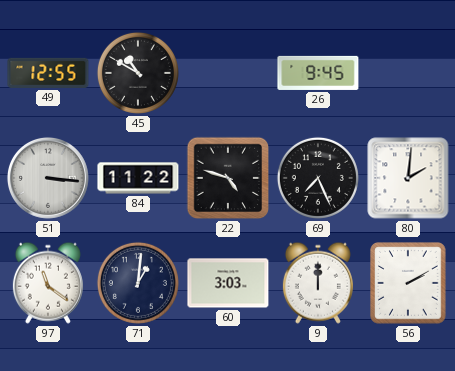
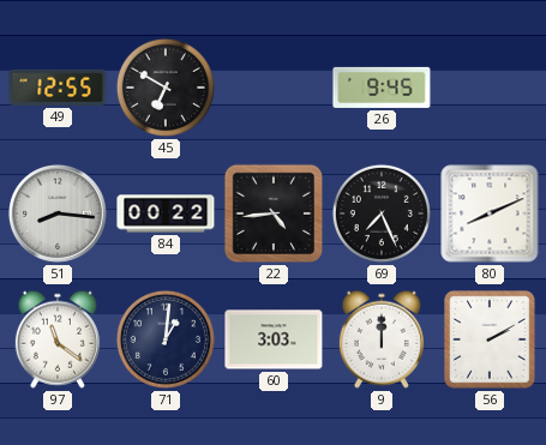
45: 10:50 -> 6:50
51: 3:16 -> 8:16
84: 11:22 -> 00:22
22: 4:48 -> 4:44
80: 2:01 -> 8:11
